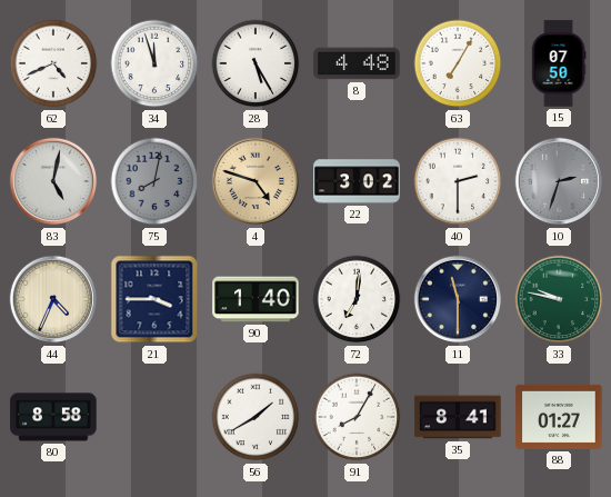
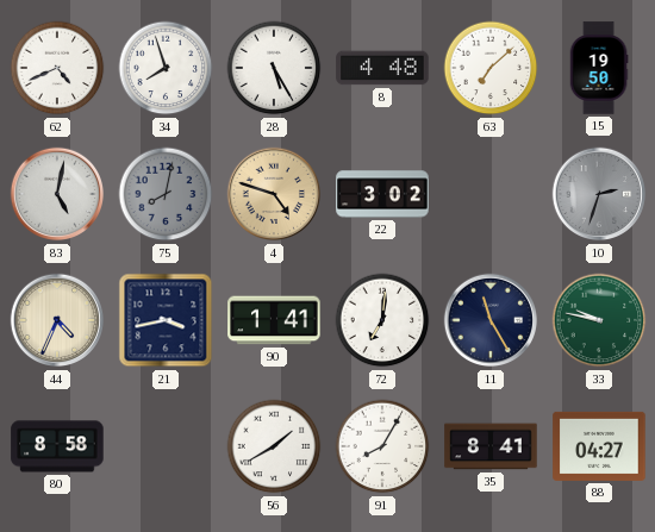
34: 11:57 -> 7:57
63: 7:05 -> 7:08
15: 07:50 -> 19:50
40: 2:30 -> none
21: 3:45 -> 3:43
90: 1:40 -> 1:41
11: 11:30 -> 11:25
88: 01:27 -> 04:27
